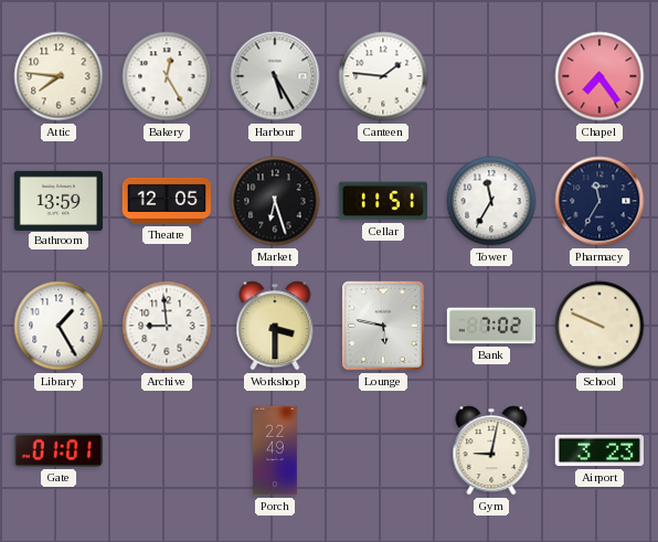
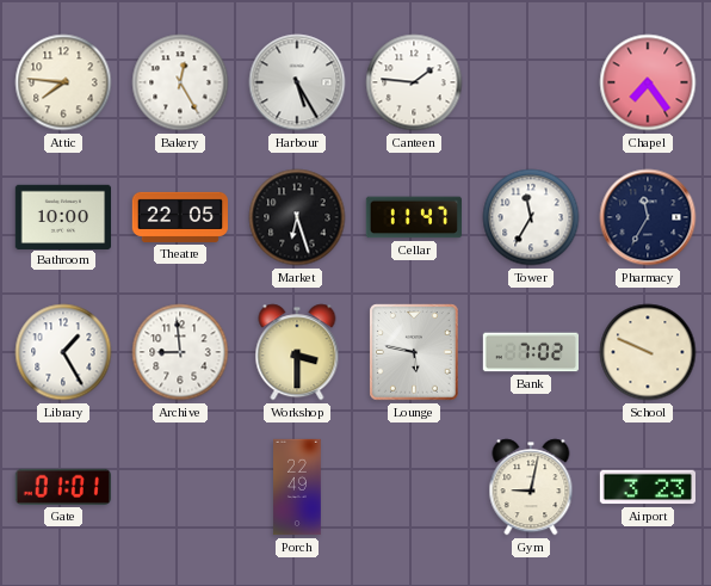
Bathroom: 13:59 -> 10:00
Theatre: 12:05 -> 22:05
Cellar: 11:51 -> 11:47
